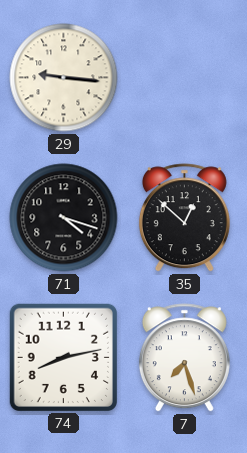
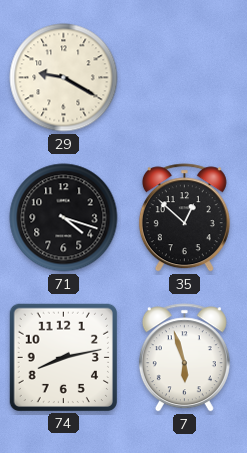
29: 9:16 -> 9:20
7: 7:27 -> 5:57
